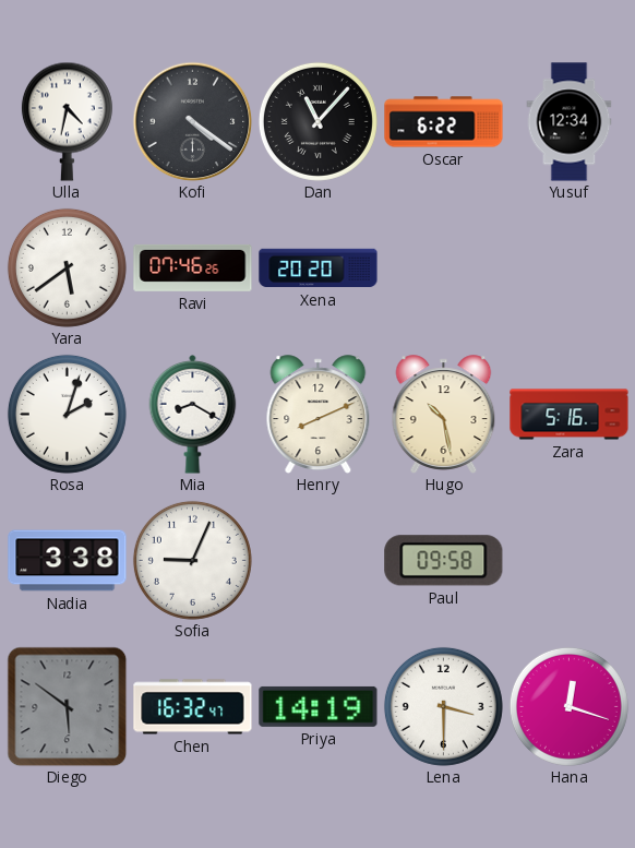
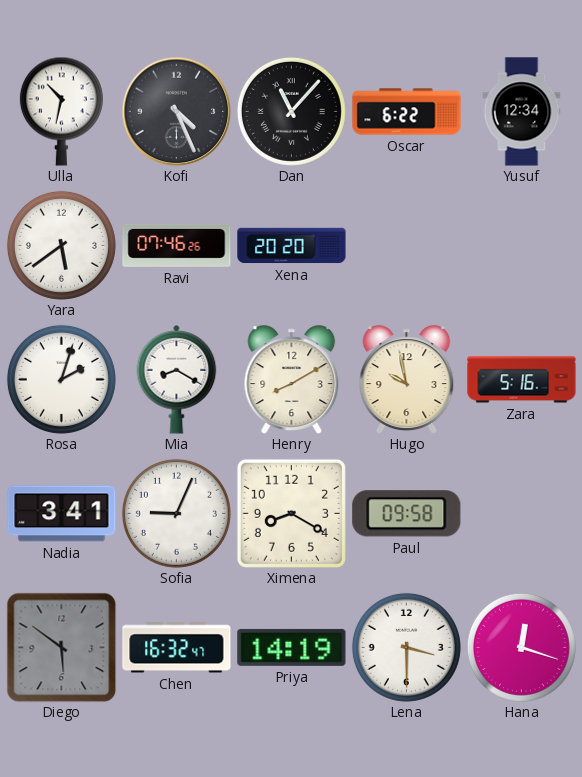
Ulla: 4:32 -> 10:32
Kofi: 4:21 -> 4:26
Henry: 8:11 -> 8:10
Hugo: 10:28 -> 9:58
Nadia: 3:38 -> 3:41
Ximena: none -> 8:20
